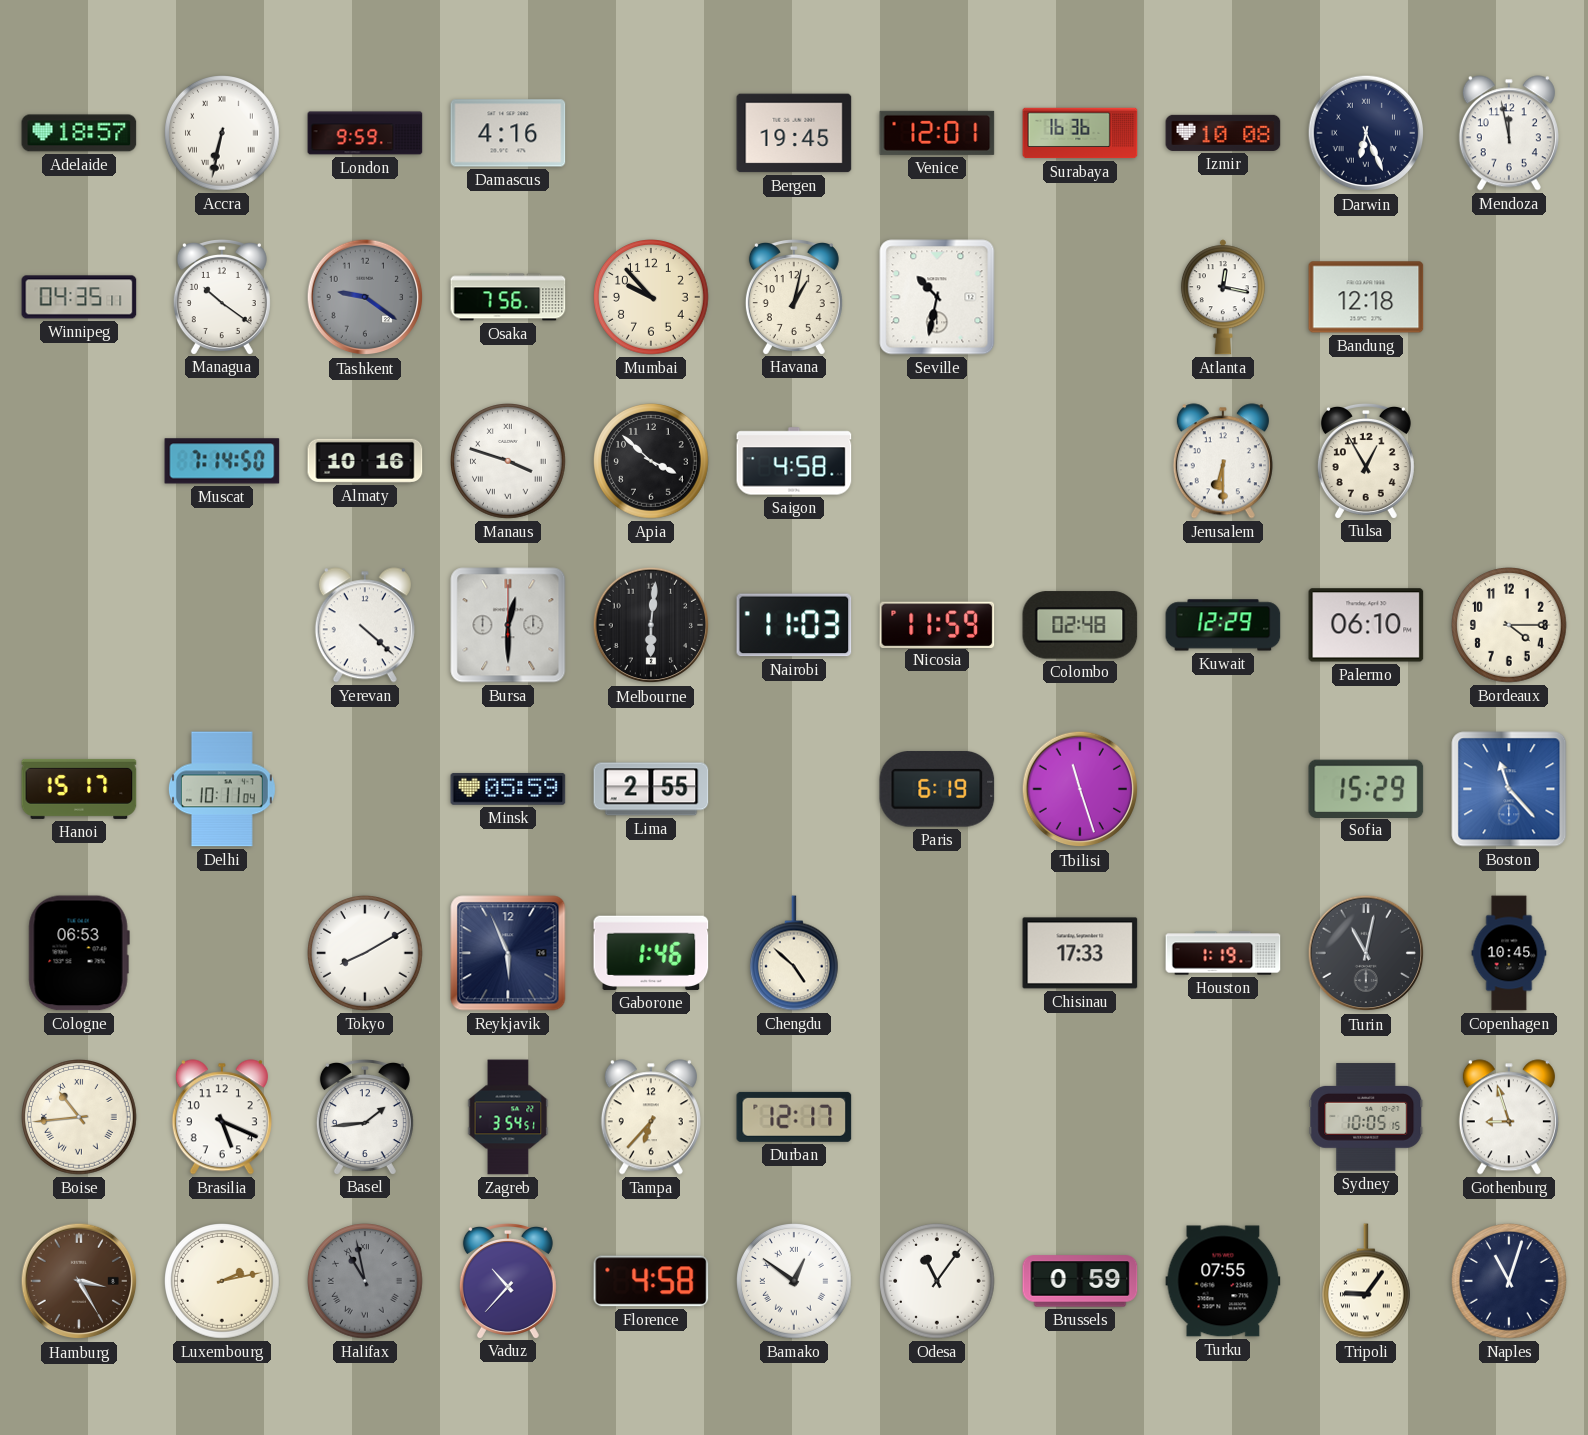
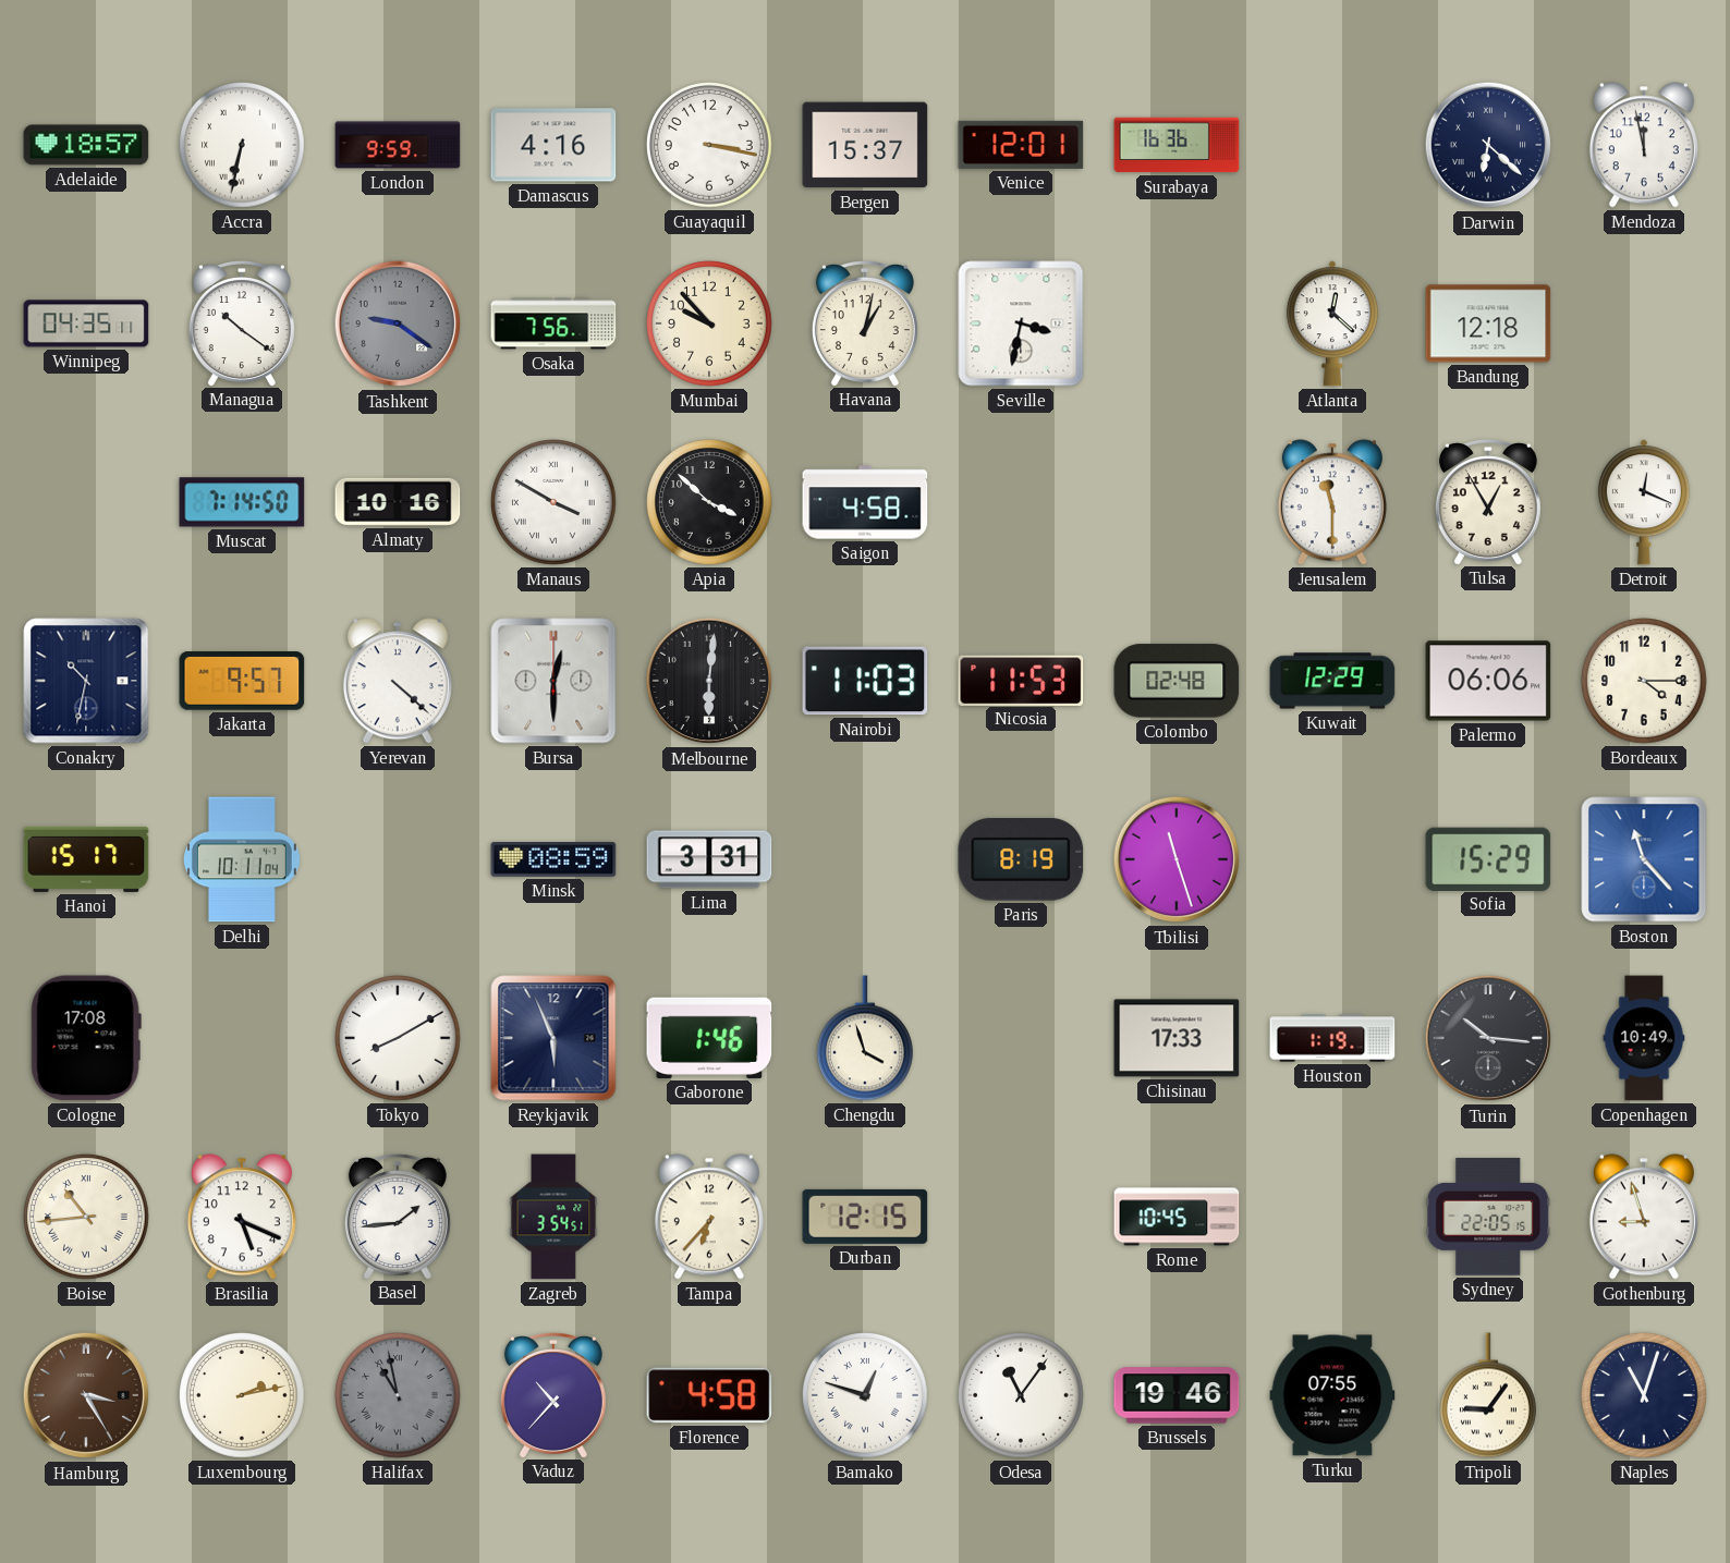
Guayaquil: none -> 3:17
Bergen: 19:45 -> 15:37
Izmir: 10:08 -> none
Darwin: 6:26 -> 6:22
Seville: 10:32 -> 3:32
Atlanta: 12:17 -> 12:22
Manaus: 3:48 -> 3:50
Jerusalem: 6:30 -> 11:30
Detroit: none -> 12:19
Conakry: none -> 10:32
Jakarta: none -> 9:57
Nicosia: 11:59 -> 11:53
Palermo: 06:10 -> 06:06
Minsk: 05:59 -> 08:59
Lima: 2:55 -> 3:31
Paris: 6:19 -> 8:19
Cologne: 06:53 -> 17:08
Chengdu: 4:52 -> 3:57
Turin: 11:02 -> 10:16
Copenhagen: 10:45 -> 10:49
Durban: 12:17 -> 12:15
Rome: none -> 10:45
Sydney: 10:05 -> 22:05
Bamako: 12:51 -> 12:48
Brussels: 0:59 -> 19:46
